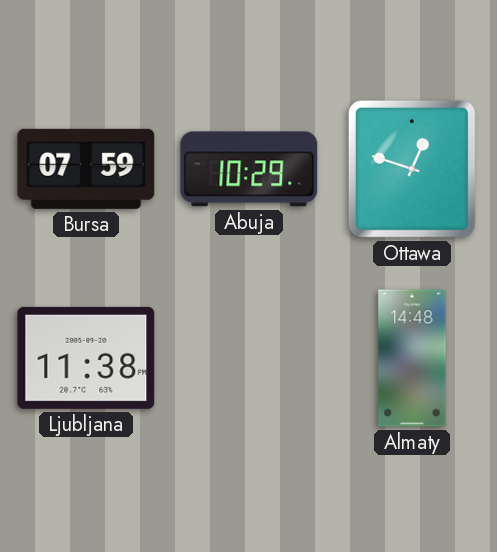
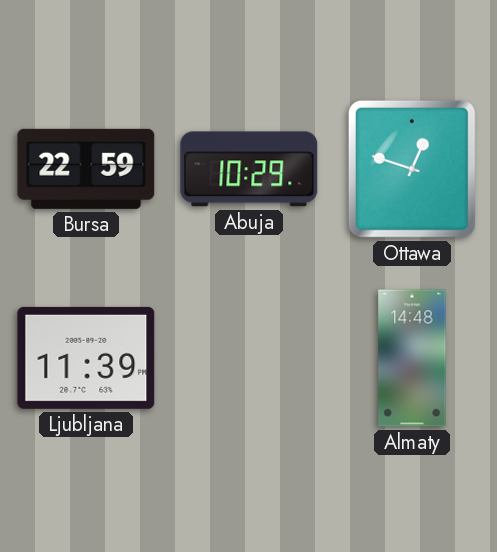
Bursa: 07:59 -> 22:59
Ljubljana: 11:38 -> 11:39
